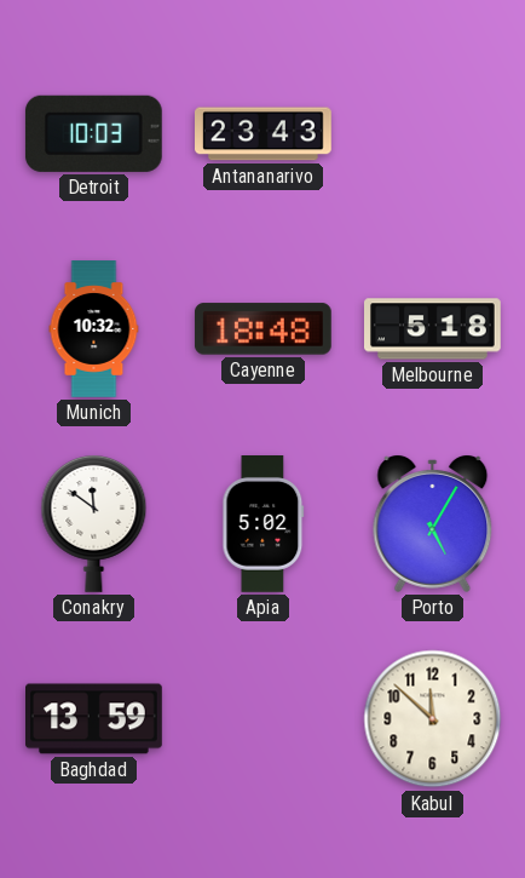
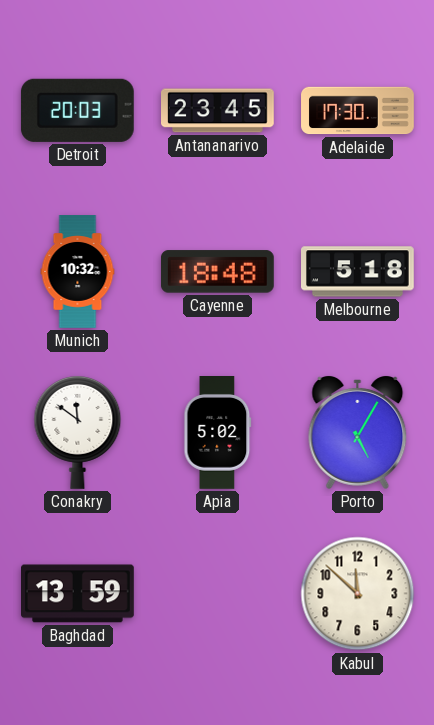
Detroit: 10:03 -> 20:03
Antananarivo: 23:43 -> 23:45
Adelaide: none -> 17:30
